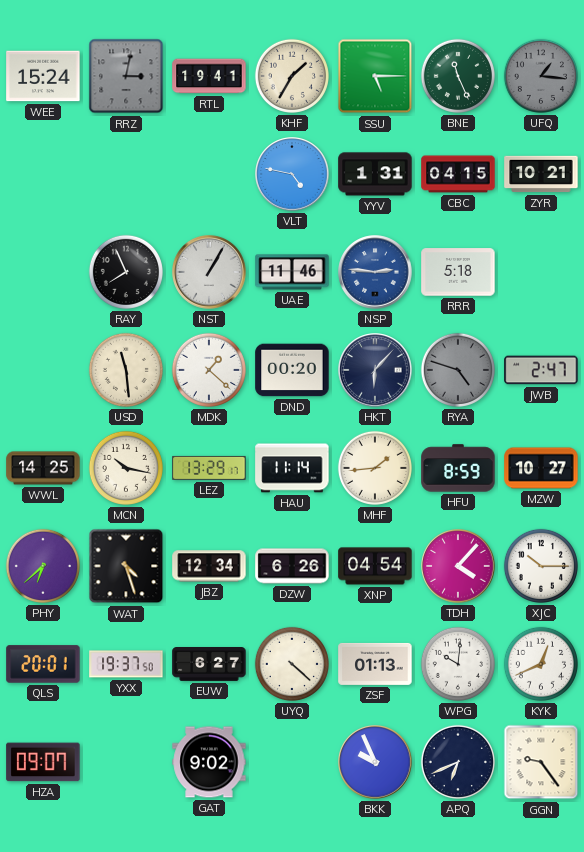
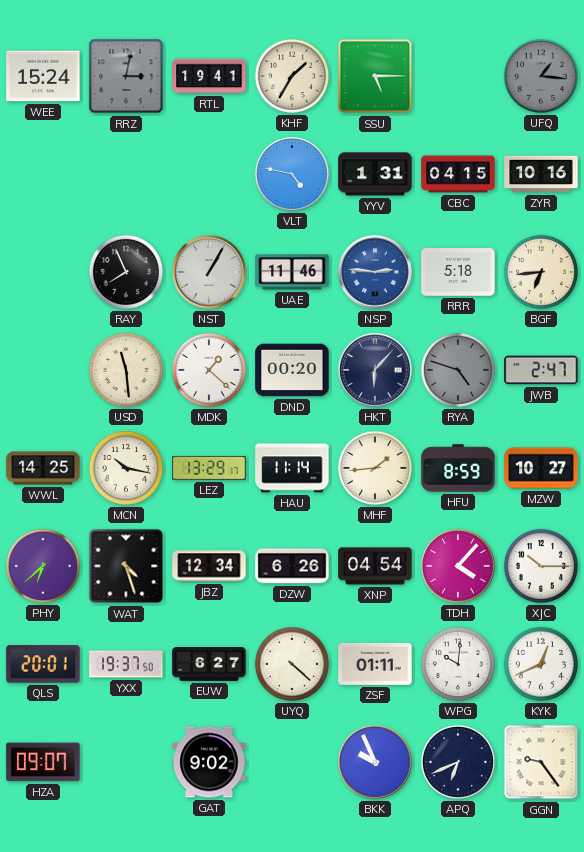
BNE: 11:26 -> none
ZYR: 10:21 -> 10:16
BGF: none -> 6:44
ZSF: 01:13 -> 01:11
